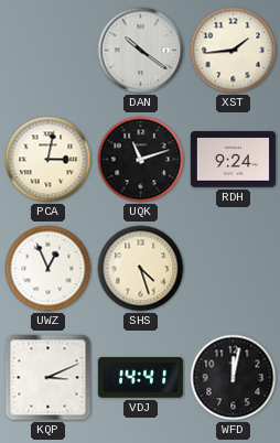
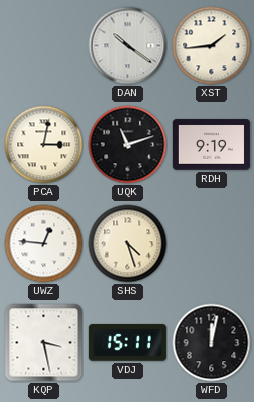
RDH: 9:24 -> 9:19
UWZ: 12:56 -> 12:46
KQP: 3:11 -> 3:28
VDJ: 14:41 -> 15:11
